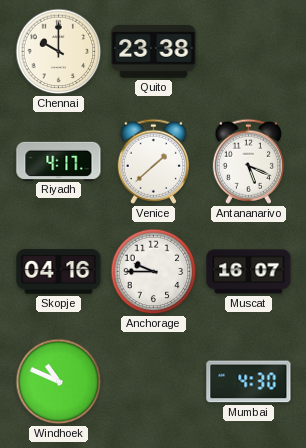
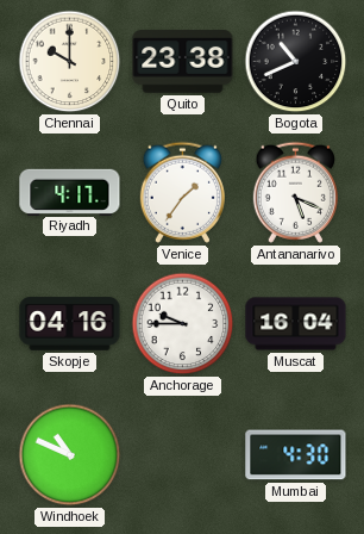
Bogota: none -> 10:41
Venice: 1:38 -> 1:36
Muscat: 16:07 -> 16:04
